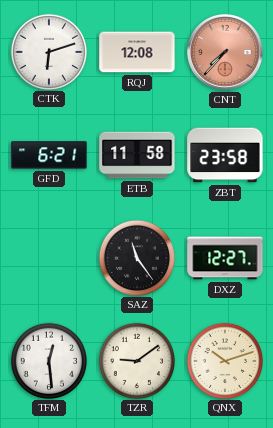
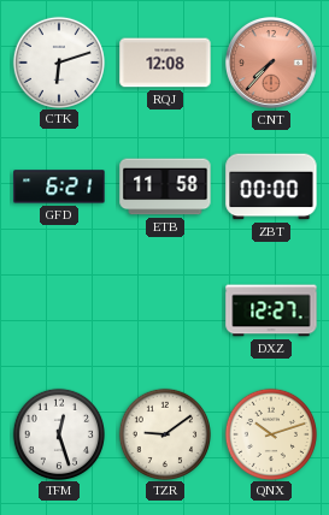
ZBT: 23:58 -> 00:00
SAZ: 11:24 -> none
TFM: 12:29 -> 12:27
